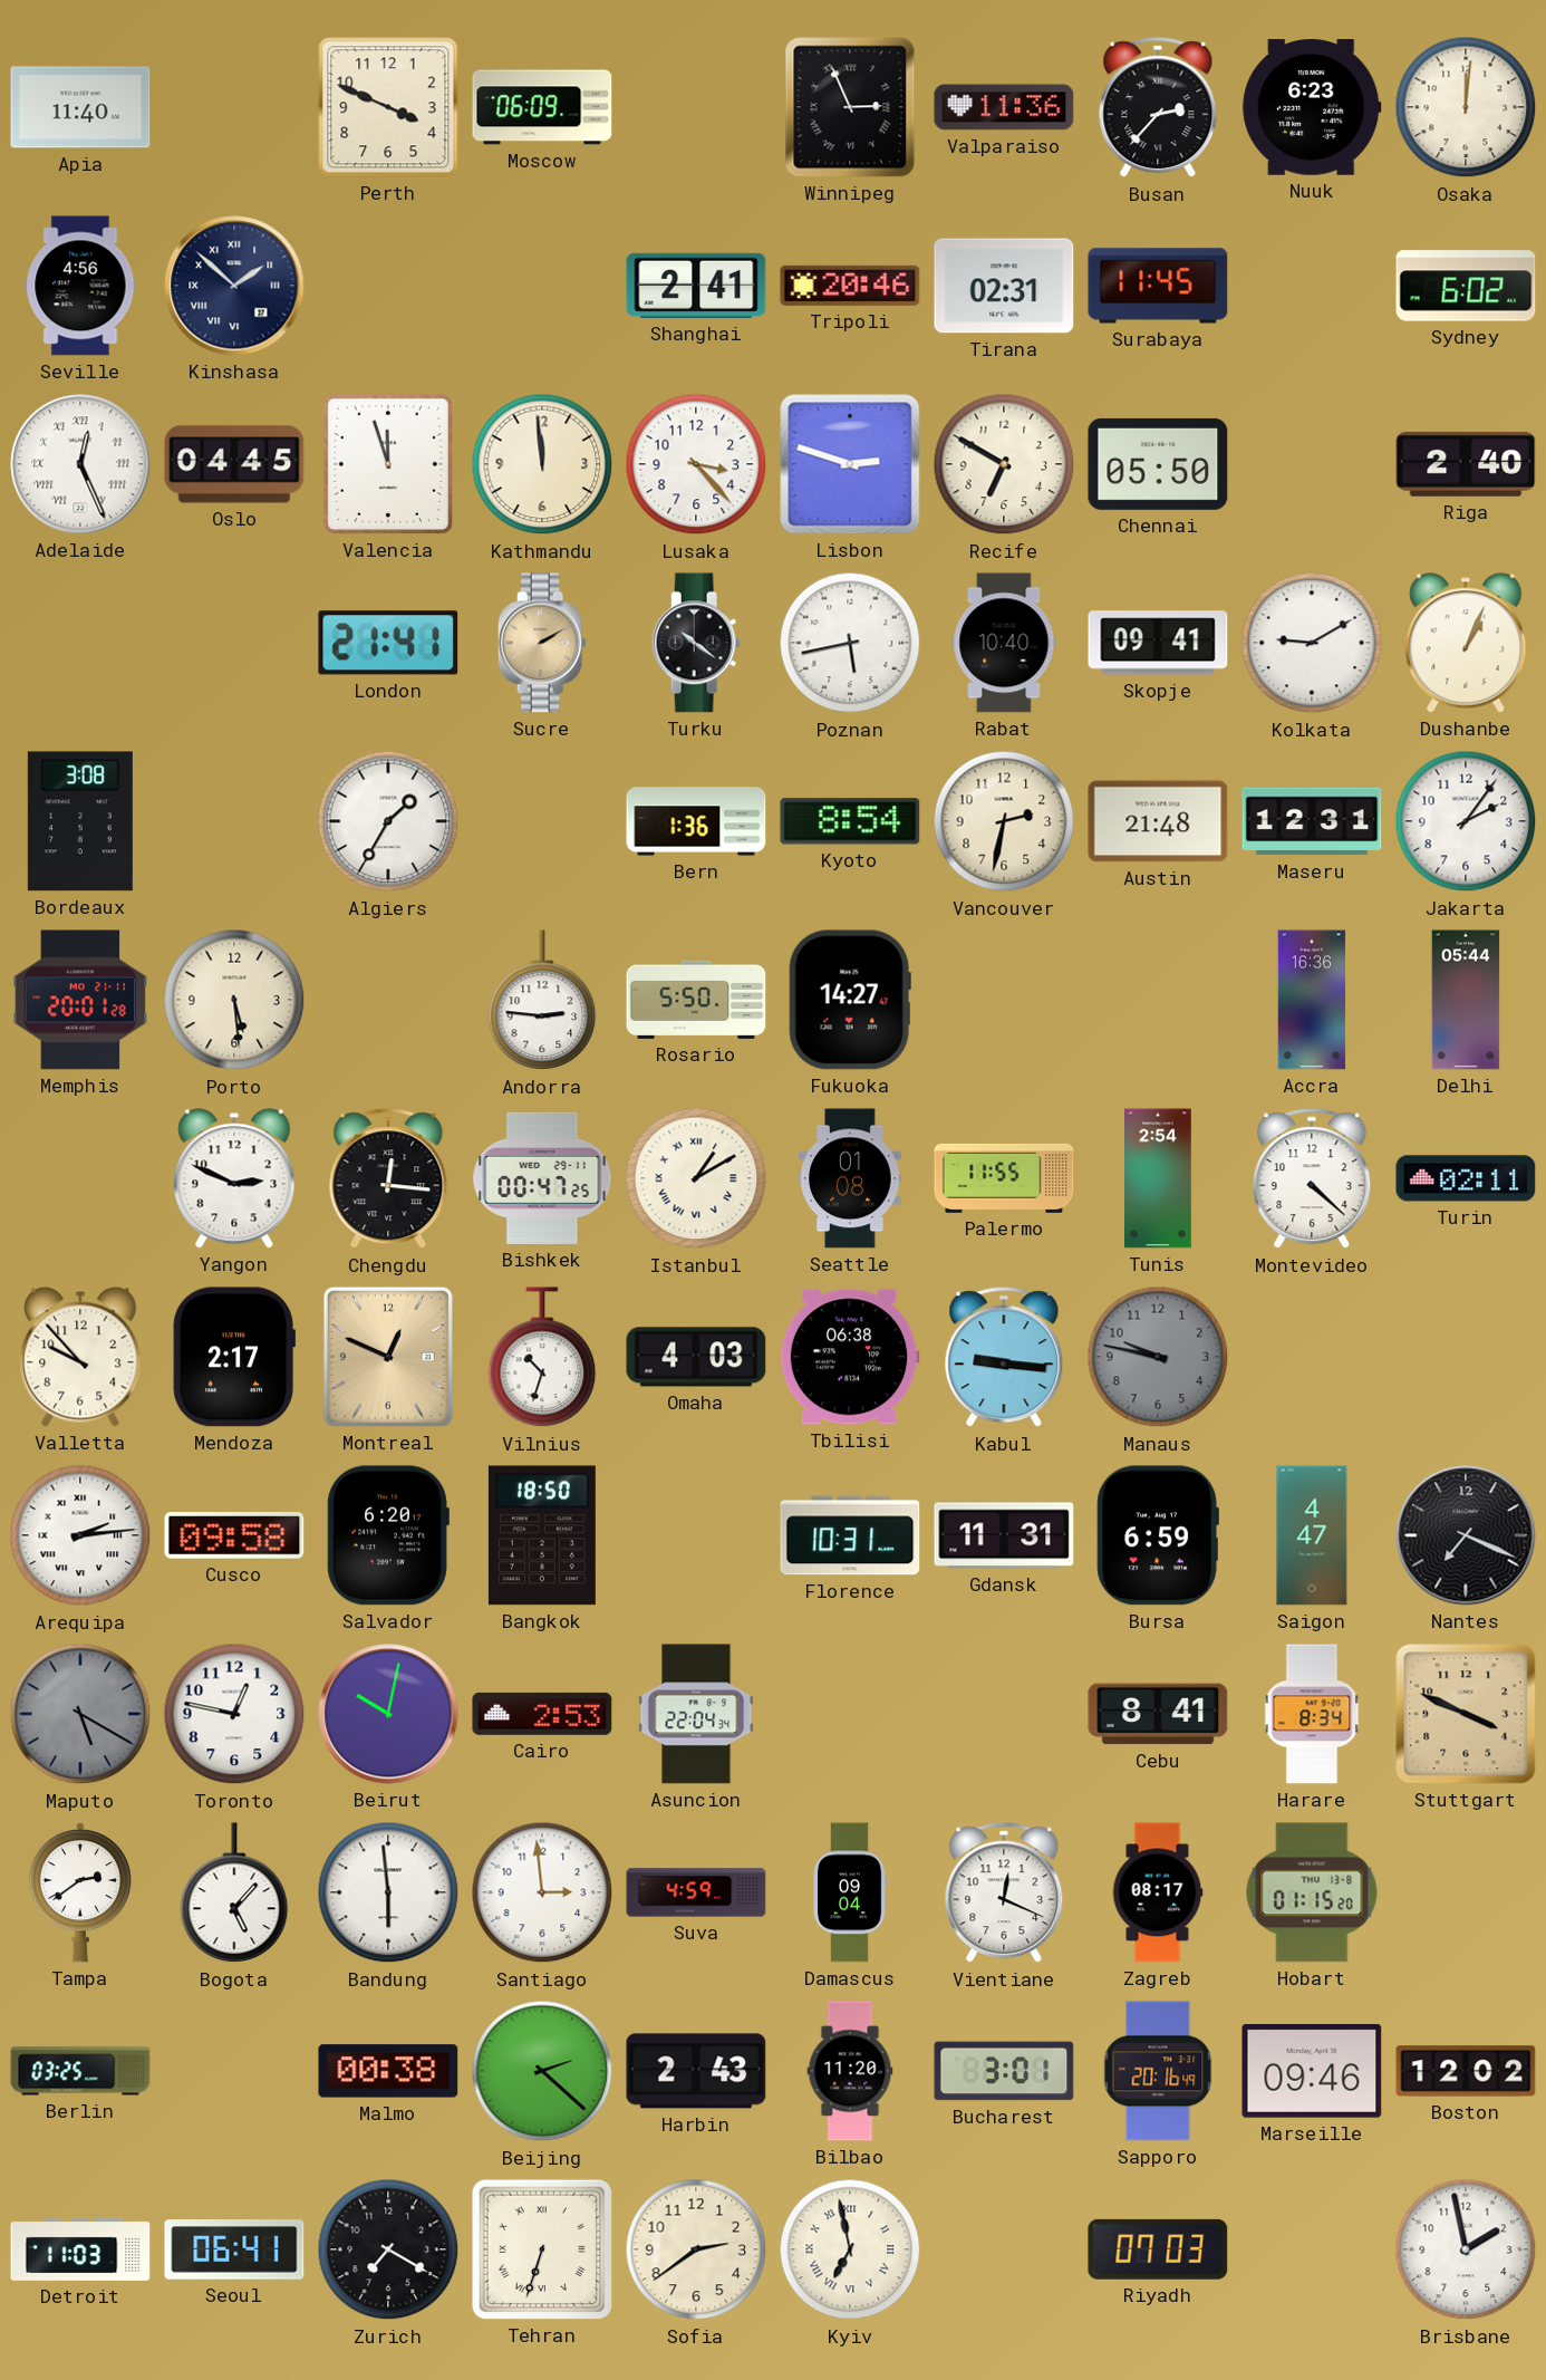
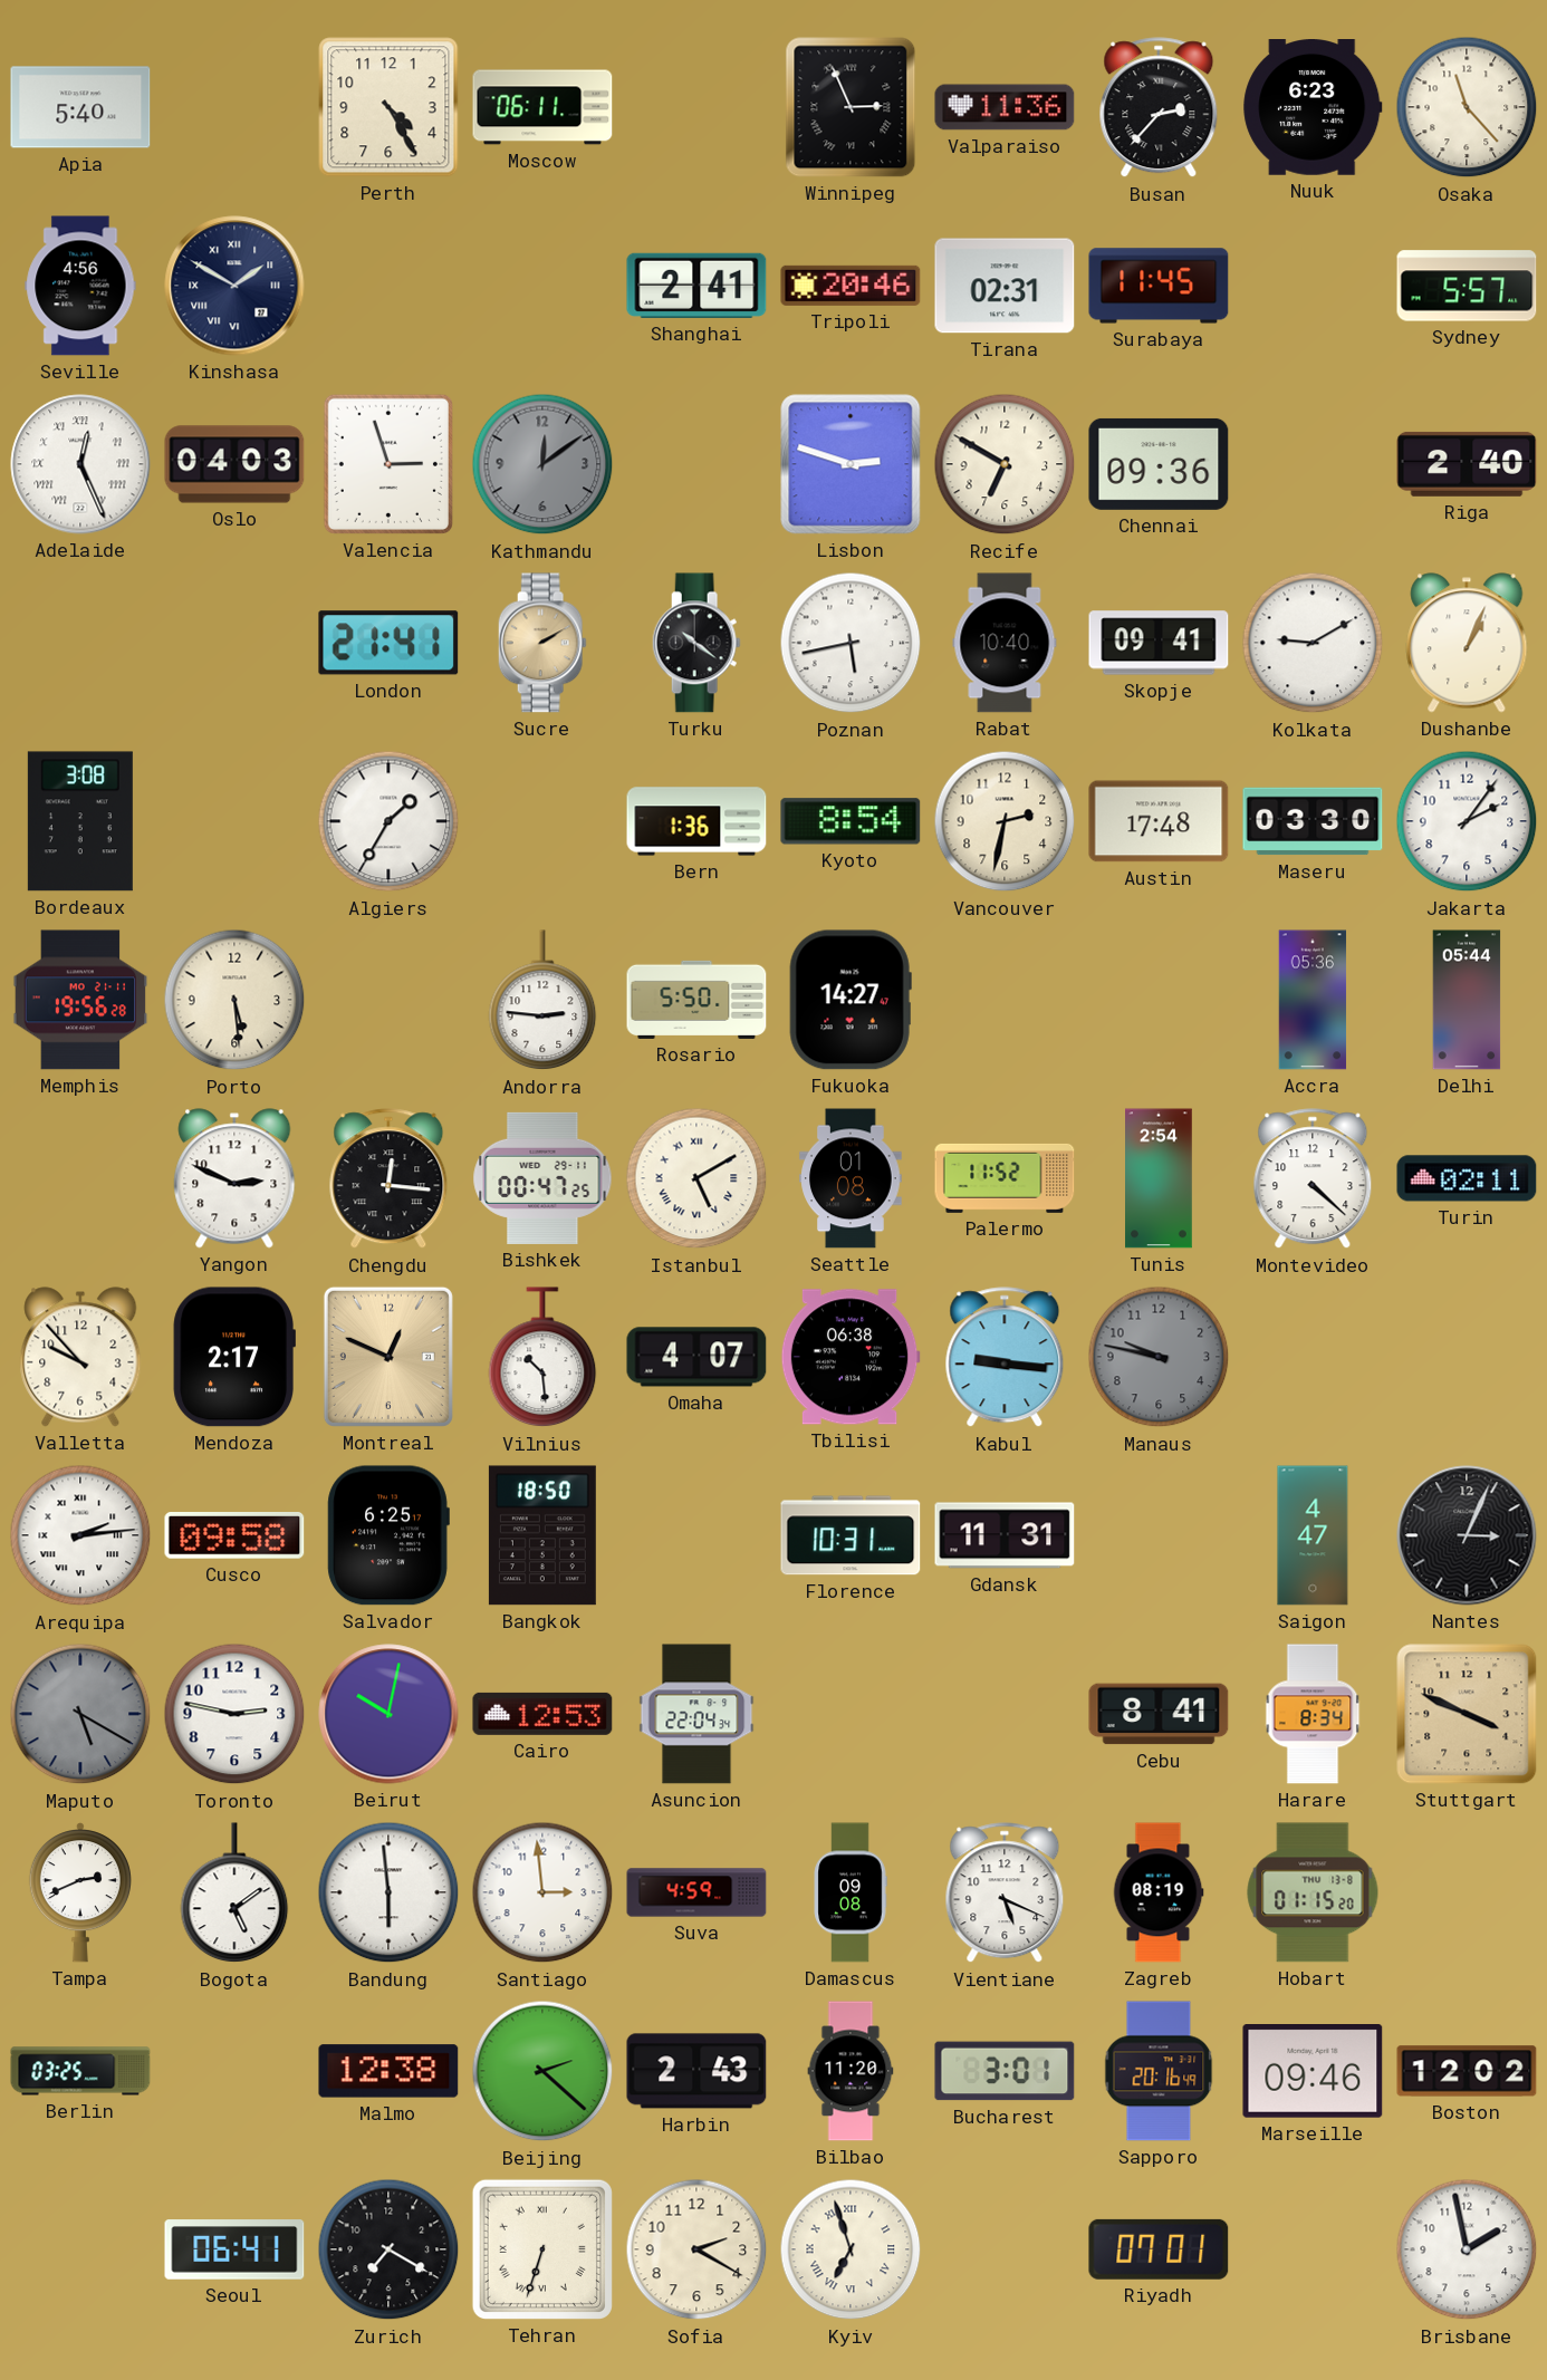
Apia: 11:40 -> 5:40
Perth: 3:49 -> 4:25
Moscow: 06:09 -> 06:11
Osaka: 12:01 -> 11:23
Kinshasa: 1:52 -> 1:50
Sydney: 6:02 -> 5:57
Oslo: 04:45 -> 04:03
Valencia: 11:57 -> 2:57
Kathmandu: 11:59 -> 12:09
Kathmandu dial: cream -> grey
Lusaka: 3:23 -> none
Chennai: 05:50 -> 09:36
Austin: 21:48 -> 17:48
Maseru: 12:31 -> 03:30
Memphis: 20:01 -> 19:56
Accra: 16:36 -> 05:36
Istanbul: 1:10 -> 5:10
Palermo: 11:55 -> 11:52
Vilnius: 10:33 -> 10:29
Omaha: 4:03 -> 4:07
Salvador: 6:20 -> 6:25
Bursa: 6:59 -> none
Nantes: 7:19 -> 3:04
Toronto: 12:47 -> 2:47
Cairo: 2:53 -> 12:53
Tampa: 2:39 -> 2:41
Bogota: 5:07 -> 5:09
Damascus: 09:04 -> 09:08
Vientiane: 12:19 -> 5:19
Zagreb: 08:17 -> 08:19
Malmo: 00:38 -> 12:38
Detroit: 11:03 -> none
Sofia: 2:39 -> 2:20
Kyiv: 6:58 -> 6:57
Riyadh: 07:03 -> 07:01
